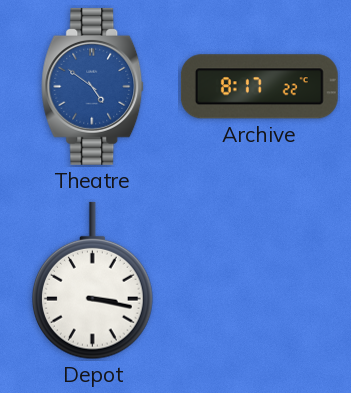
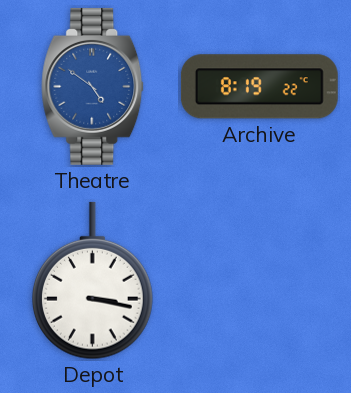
Archive: 8:17 -> 8:19
